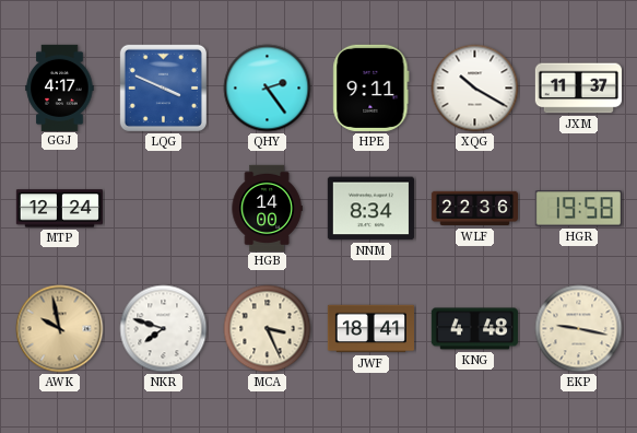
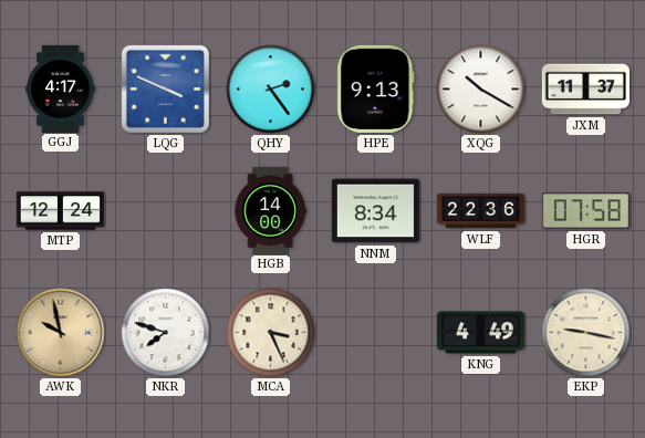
HPE: 9:11 -> 9:13
HGR: 19:58 -> 07:58
JWF: 18:41 -> none
KNG: 4:48 -> 4:49
